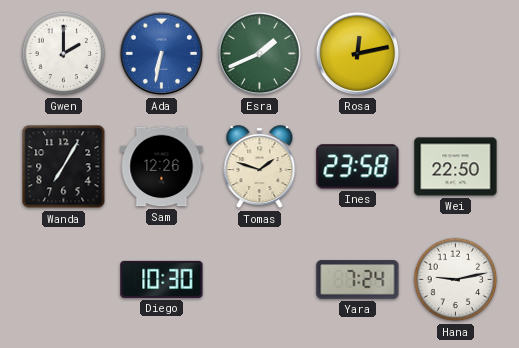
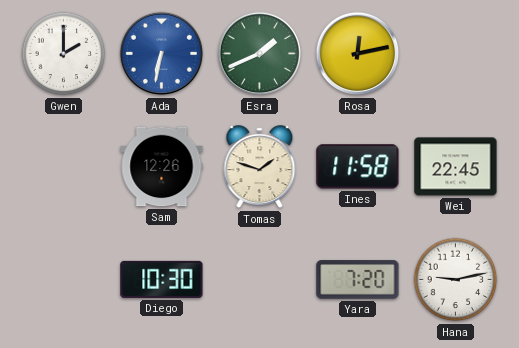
Wanda: 7:05 -> none
Ines: 23:58 -> 11:58
Wei: 22:50 -> 22:45
Yara: 7:24 -> 7:20
